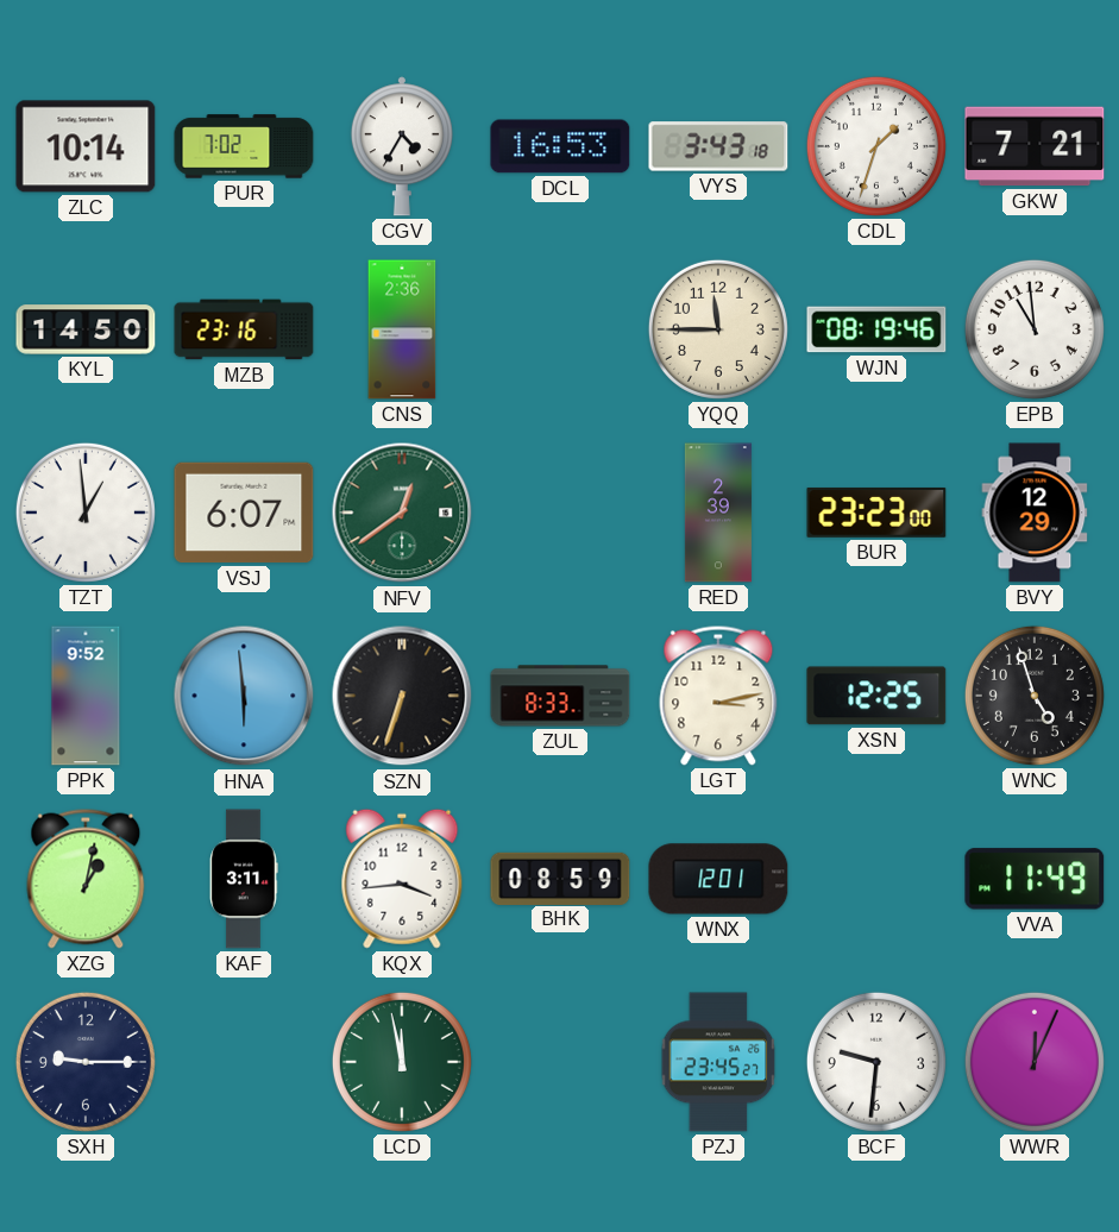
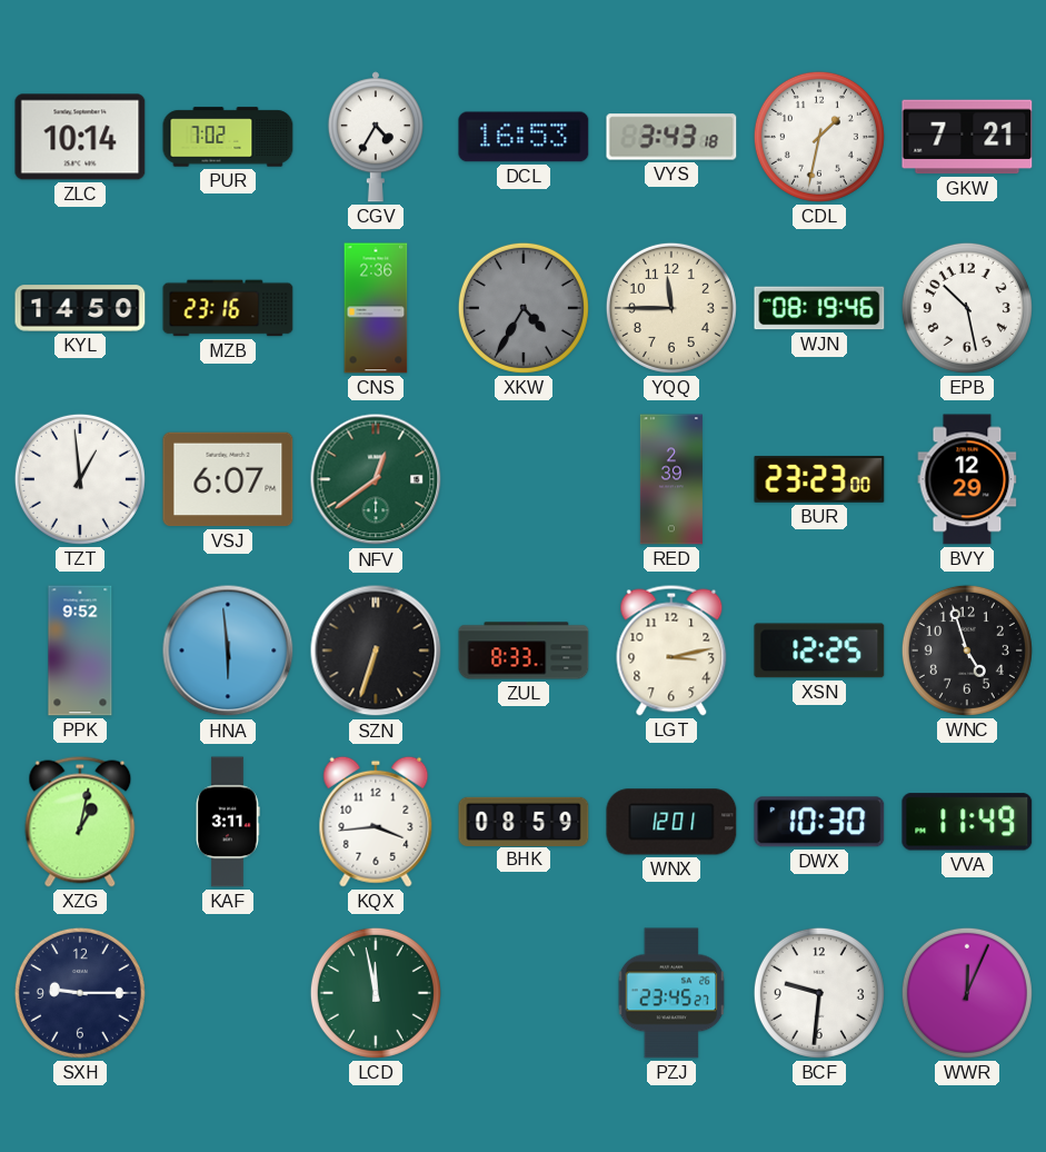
CDL: 1:33 -> 1:32
XKW: none -> 4:35
EPB: 10:59 -> 10:28
DWX: none -> 10:30
